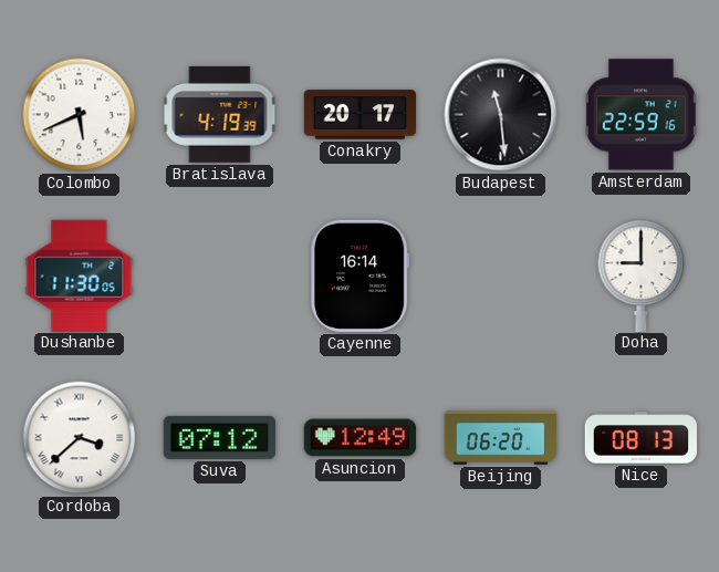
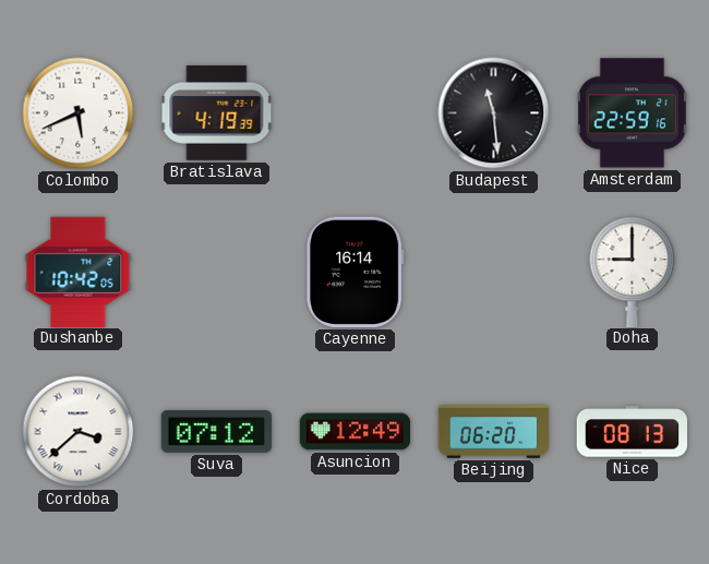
Conakry: 20:17 -> none
Dushanbe: 11:30 -> 10:42
